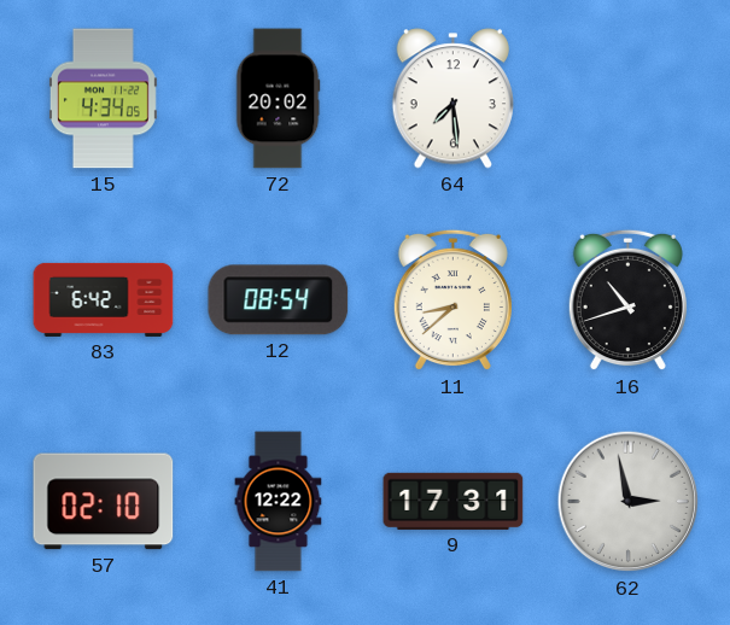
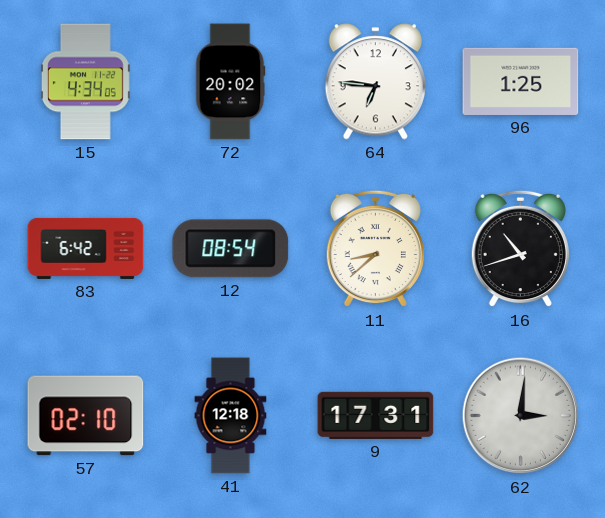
64: 7:29 -> 6:46
96: none -> 1:25
41: 12:22 -> 12:18
62: 2:58 -> 3:01
